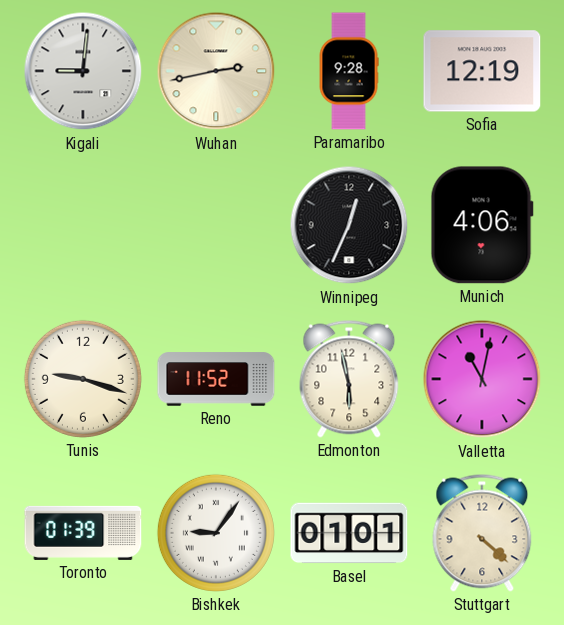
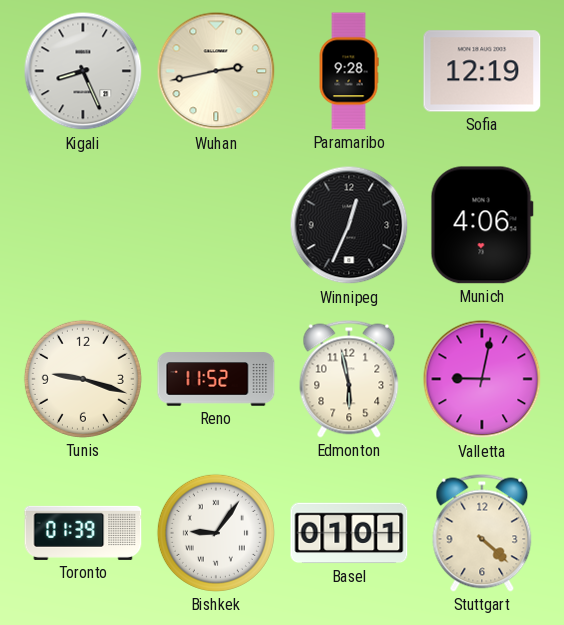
Kigali: 9:01 -> 8:26
Valletta: 11:02 -> 9:02
